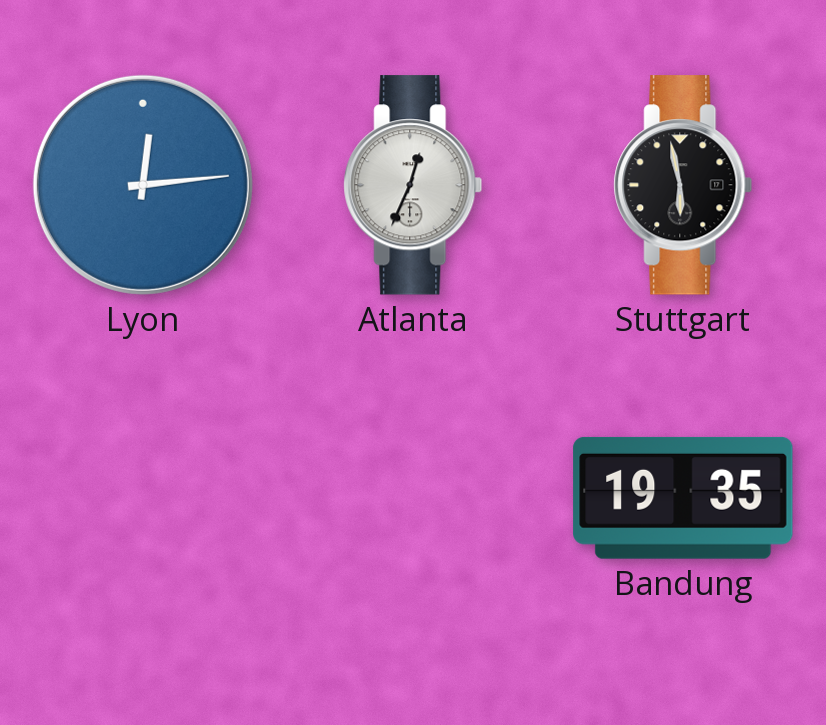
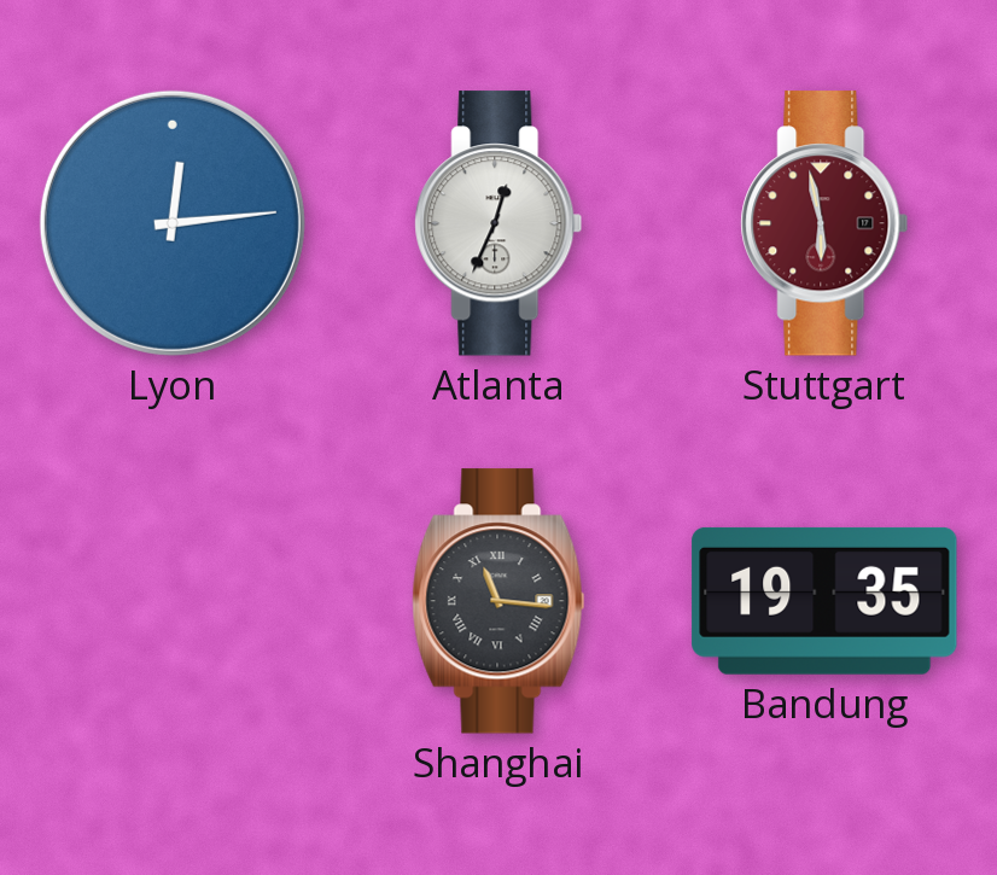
Stuttgart dial: black -> burgundy
Shanghai: none -> 11:16
